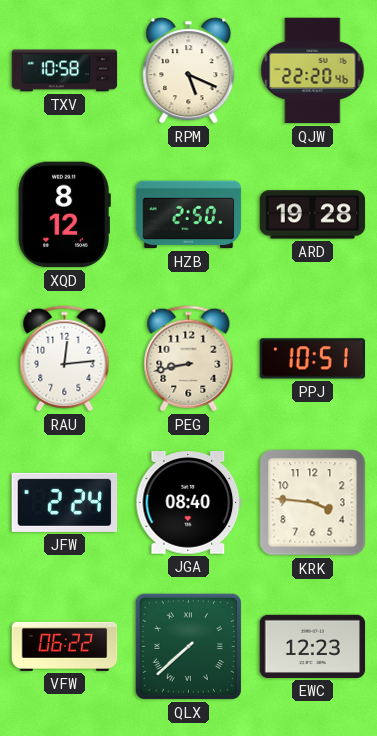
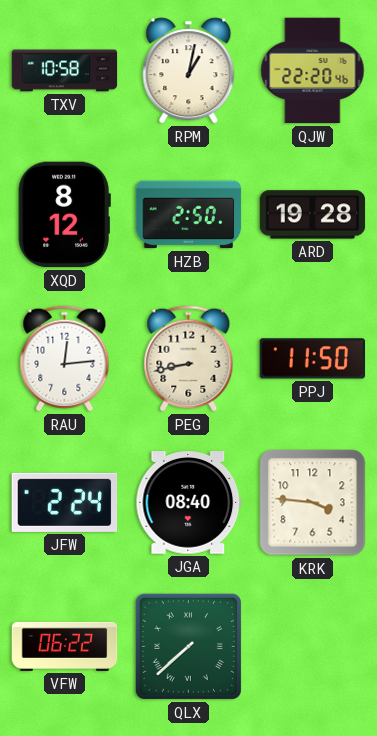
RPM: 5:19 -> 1:02
PPJ: 10:51 -> 11:50
EWC: 12:23 -> none
